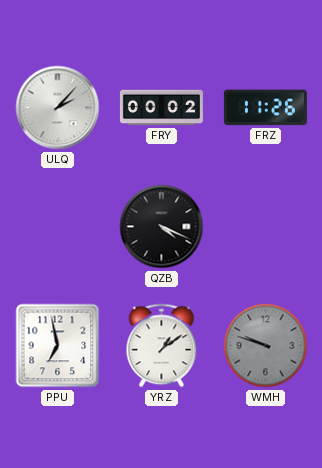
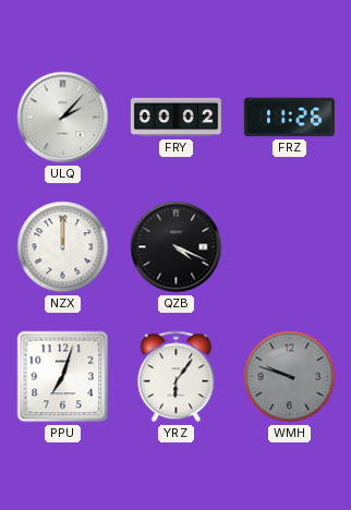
NZX: none -> 12:00
PPU: 6:58 -> 7:03
YRZ: 1:09 -> 6:06
